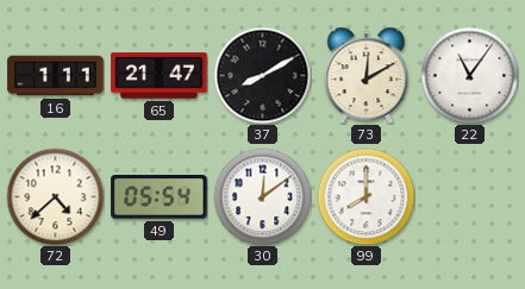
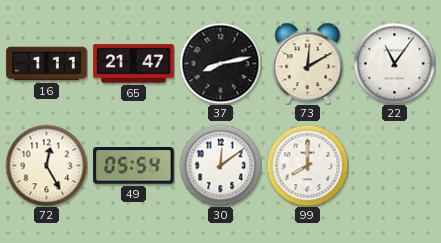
37: 8:10 -> 8:13
72: 4:38 -> 12:25
